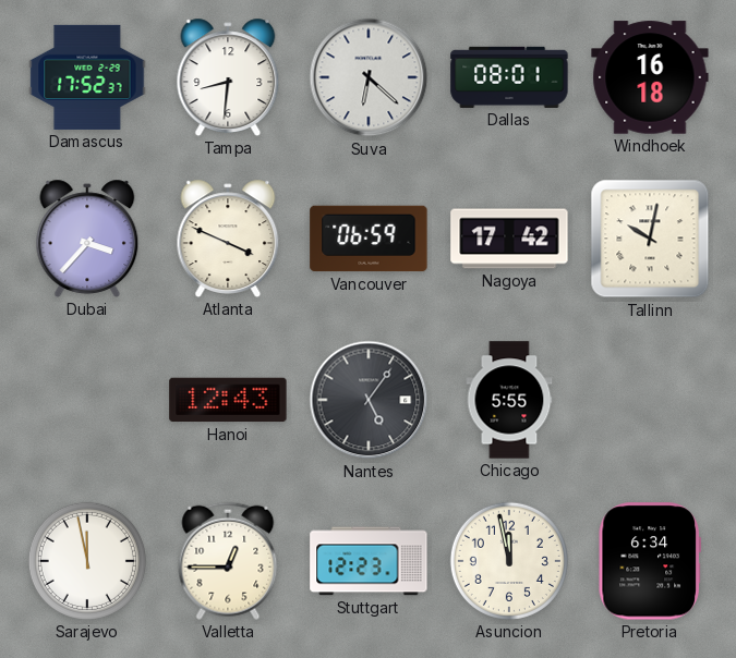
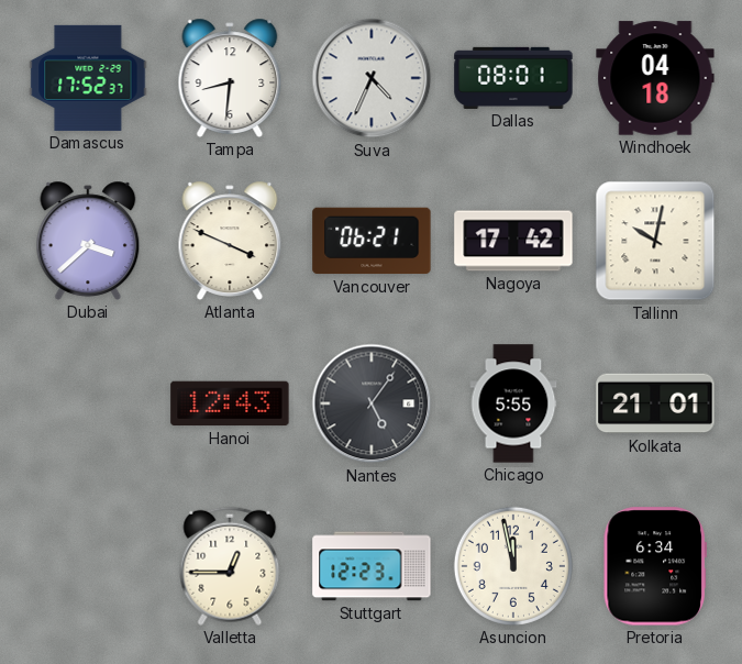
Suva: 6:22 -> 4:34
Windhoek: 16:18 -> 04:18
Dubai: 3:37 -> 3:38
Vancouver: 06:59 -> 06:21
Kolkata: none -> 21:01
Sarajevo: 11:58 -> none
